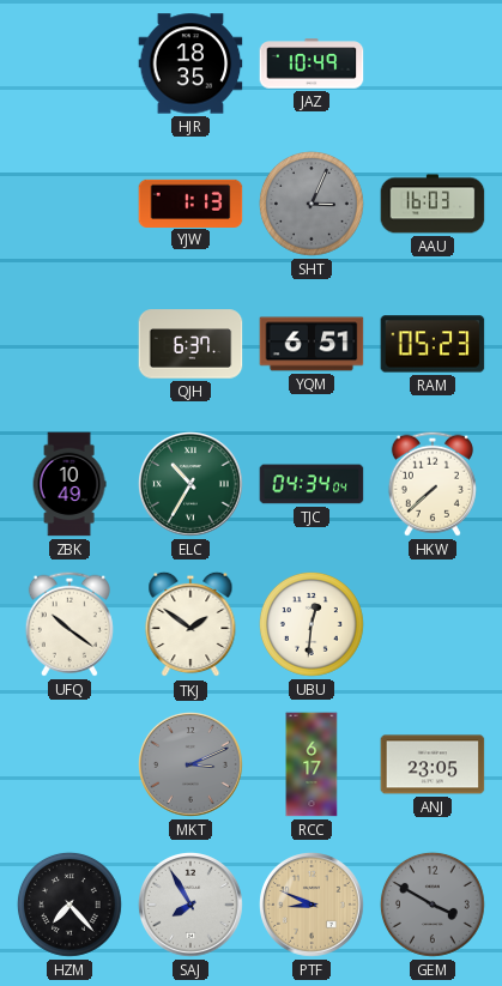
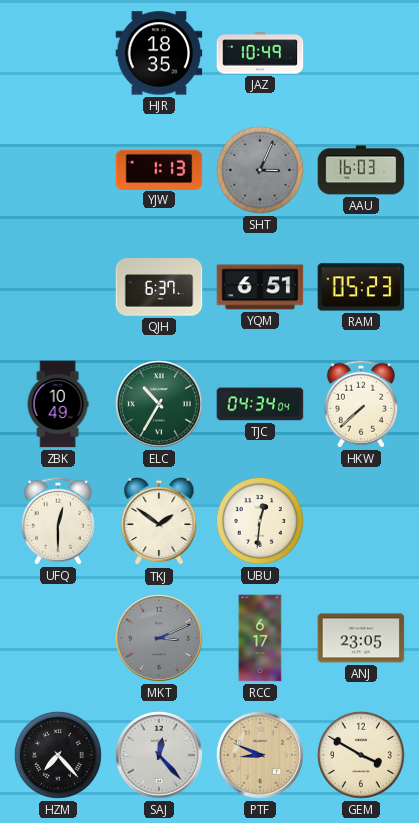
UFQ: 10:21 -> 12:30
SAJ: 7:55 -> 12:23
GEM dial: grey -> cream
